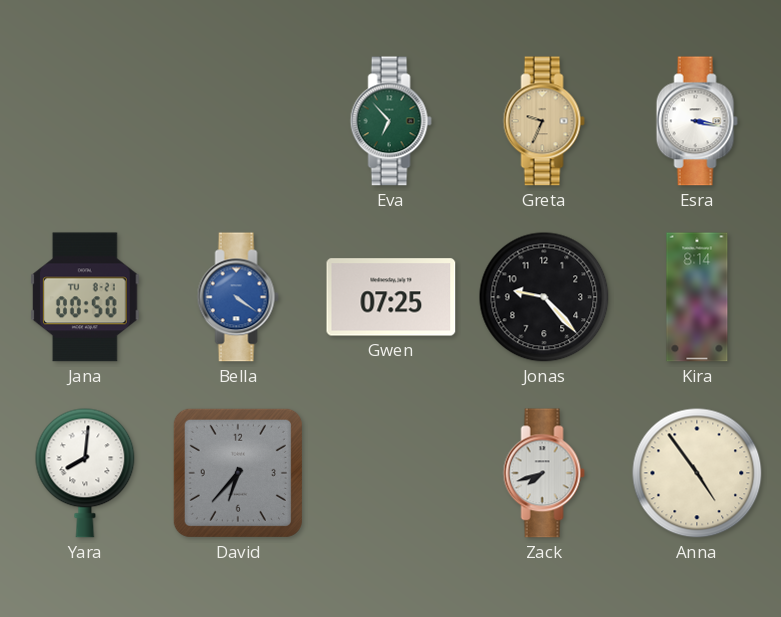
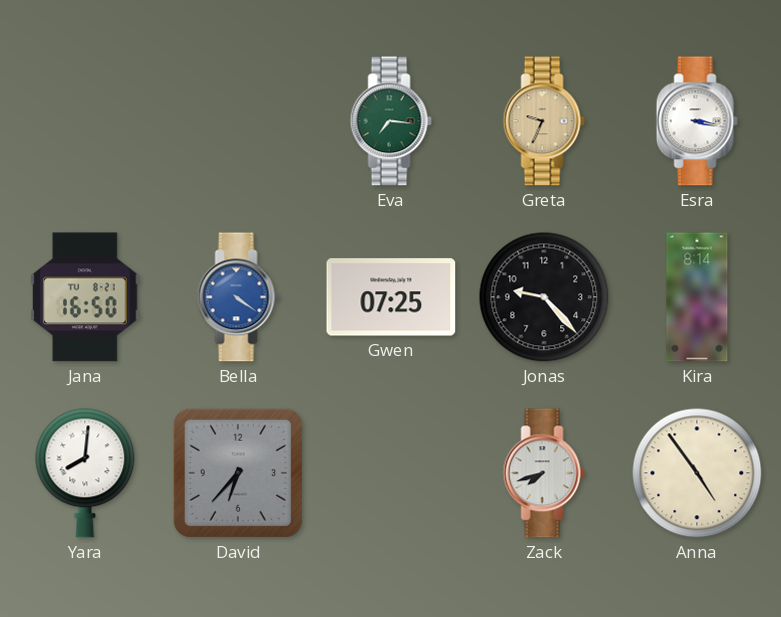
Eva: 6:53 -> 7:16
Jana: 00:50 -> 16:50
